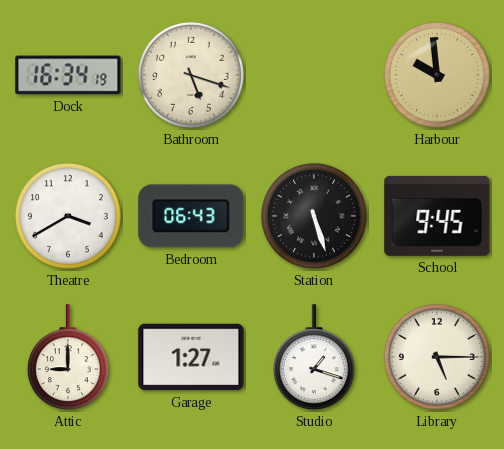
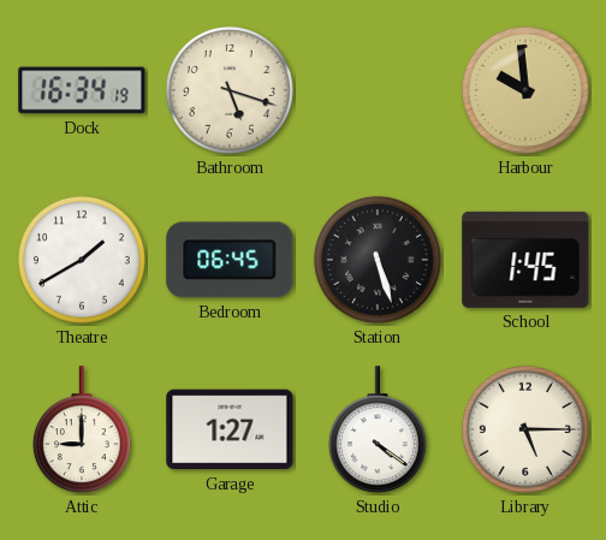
Theatre: 3:40 -> 1:40
Bedroom: 06:43 -> 06:45
School: 9:45 -> 1:45
Studio: 1:18 -> 4:21
